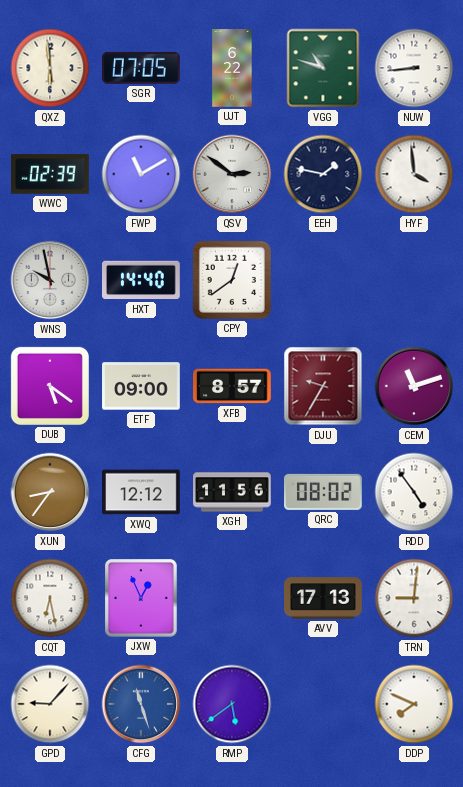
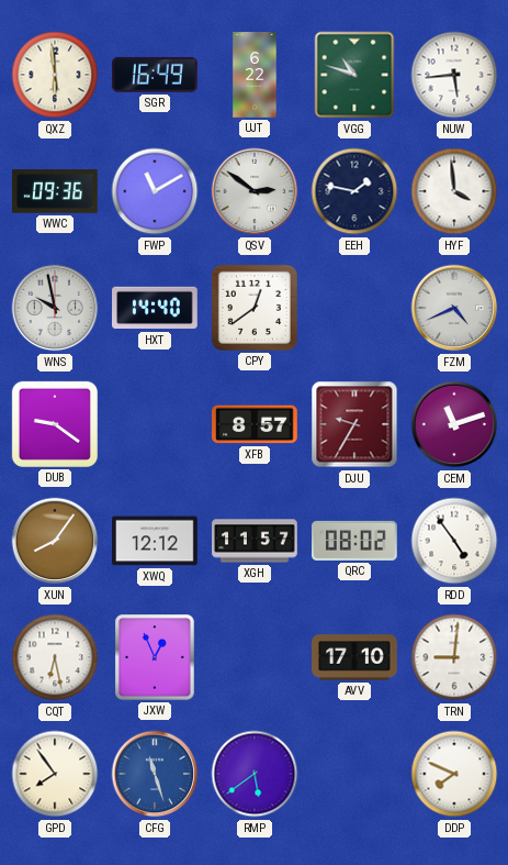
SGR: 07:05 -> 16:49
NUW: 8:44 -> 5:44
WWC: 02:39 -> 09:36
FZM: none -> 4:41
DUB: 5:21 -> 9:21
ETF: 09:00 -> none
XUN: 8:36 -> 8:06
XGH: 11:56 -> 11:57
AVV: 17:13 -> 17:10
GPD: 9:07 -> 7:54
